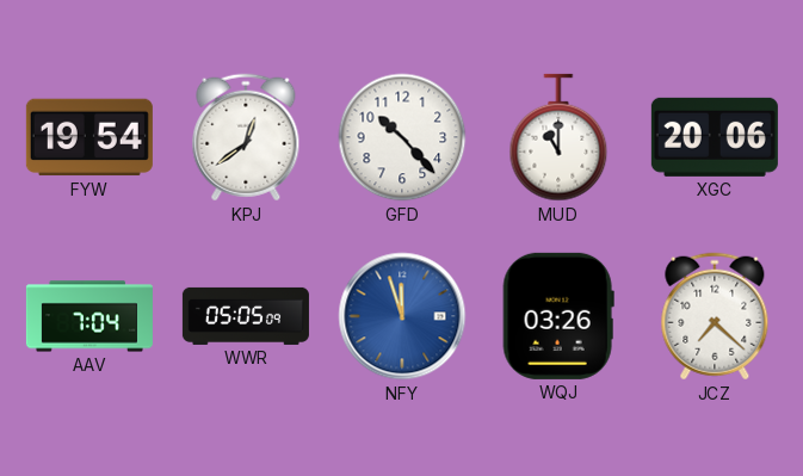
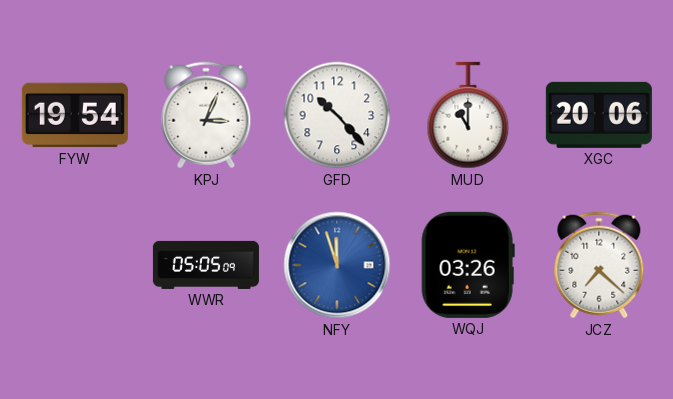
KPJ: 12:39 -> 3:04
AAV: 7:04 -> none
